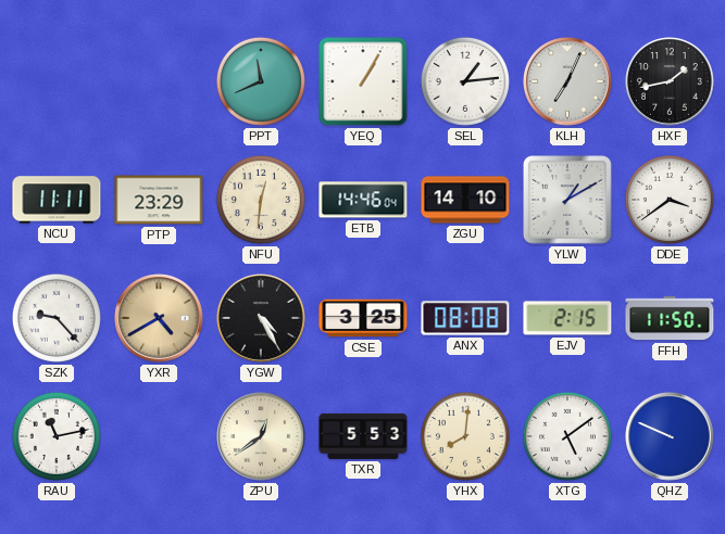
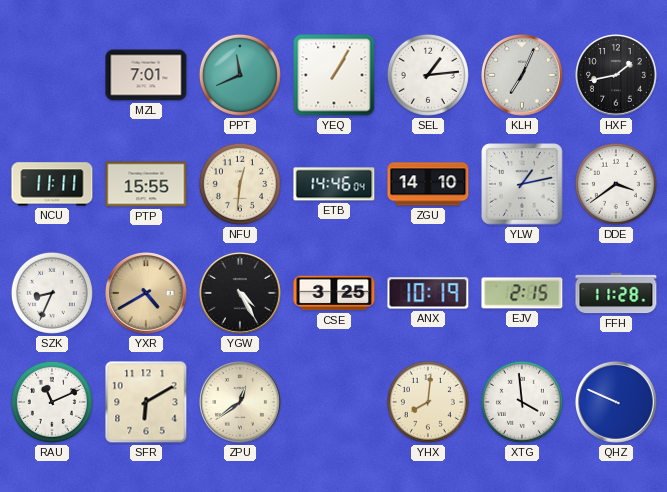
MZL: none -> 7:01
PTP: 23:29 -> 15:55
YLW: 1:10 -> 1:13
SZK: 9:23 -> 8:34
ANX: 08:08 -> 10:19
FFH: 11:50 -> 11:28
RAU: 11:13 -> 11:11
SFR: none -> 6:10
TXR: 5:53 -> none
XTG: 5:09 -> 3:59
